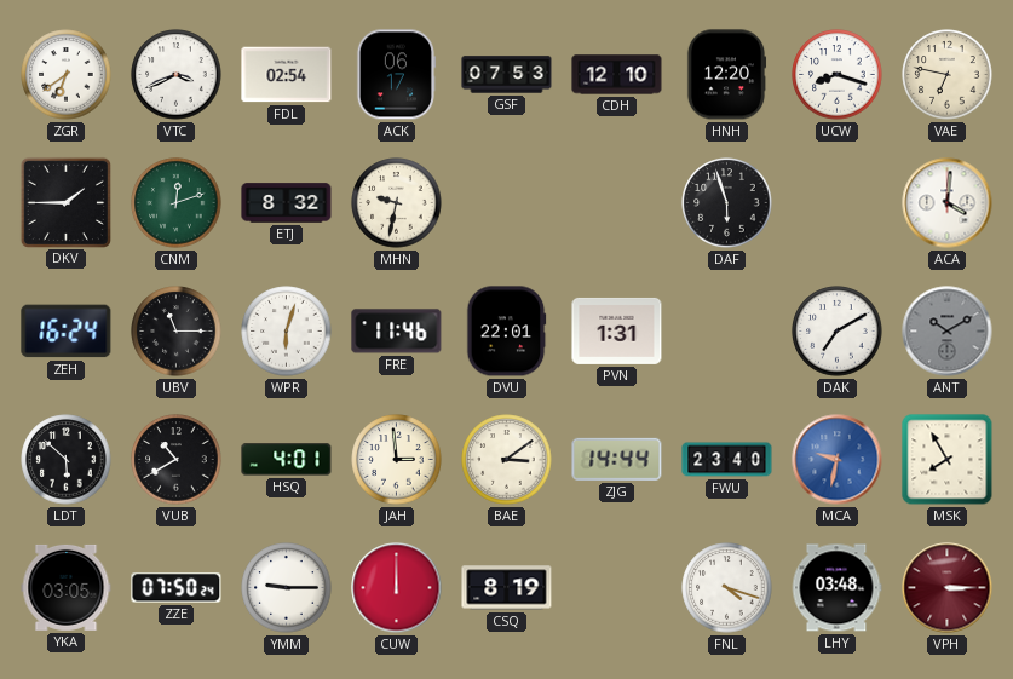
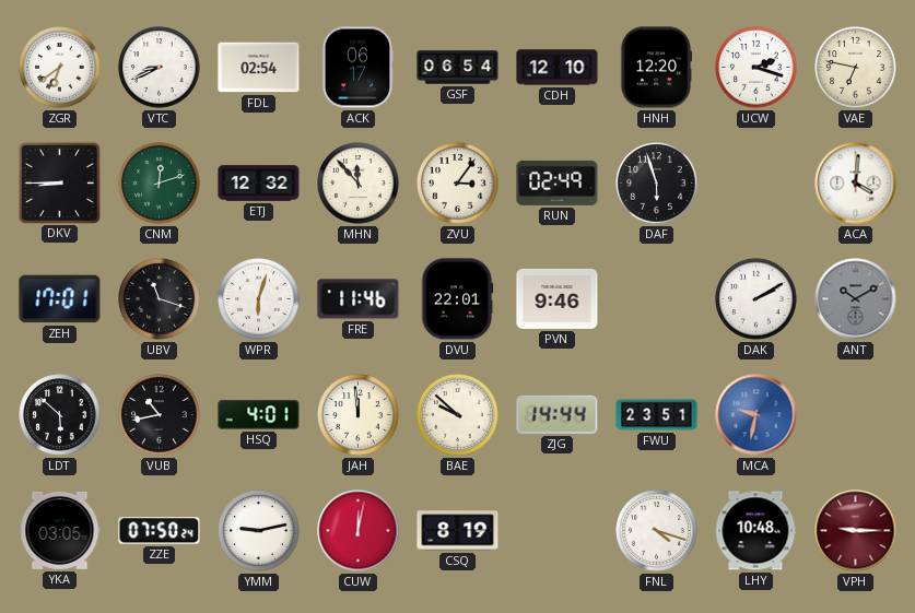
VTC: 3:41 -> 8:41
GSF: 07:53 -> 06:54
UCW: 8:18 -> 2:18
DKV: 1:45 -> 8:45
ETJ: 8:32 -> 12:32
MHN: 9:32 -> 11:53
ZVU: none -> 3:06
RUN: none -> 02:49
ZEH: 16:24 -> 17:01
UBV: 11:15 -> 11:18
PVN: 1:31 -> 9:46
DAK: 7:10 -> 2:10
VUB: 10:40 -> 10:43
JAH: 2:59 -> 11:59
BAE: 3:09 -> 9:52
FWU: 23:40 -> 23:51
MSK: 7:55 -> none
YMM: 9:15 -> 9:13
CUW: 12:00 -> 12:02
LHY: 03:48 -> 10:48
VPH: 3:15 -> 9:15
